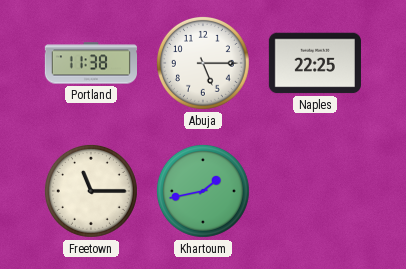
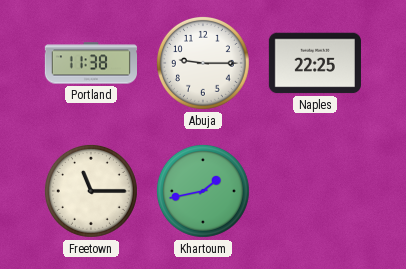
Abuja: 5:15 -> 9:15
